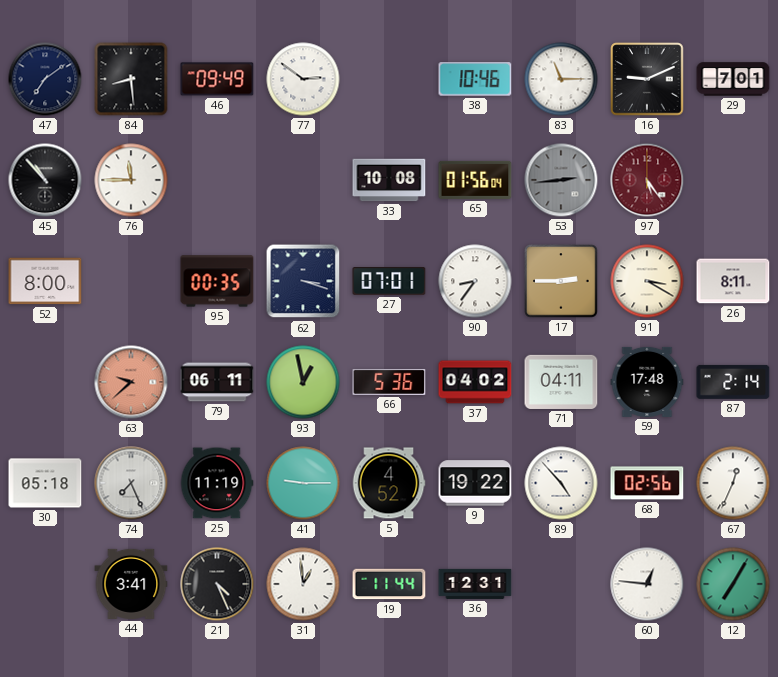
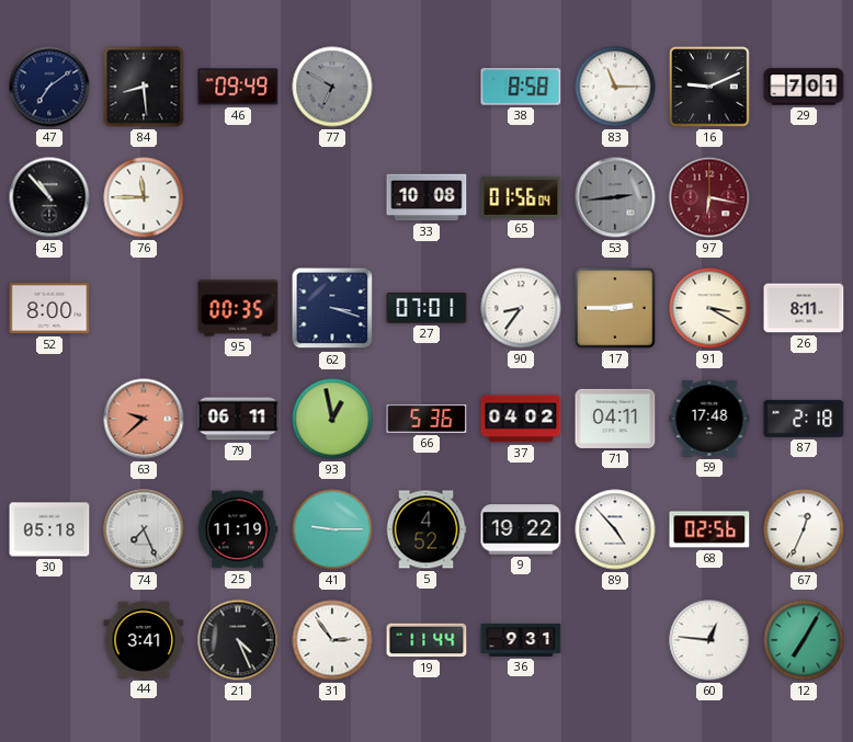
77: 2:51 -> 6:50
77 dial: white -> grey
38: 10:46 -> 8:58
97: 5:24 -> 6:17
87: 2:14 -> 2:18
31: 12:59 -> 2:54
36: 12:31 -> 9:31
